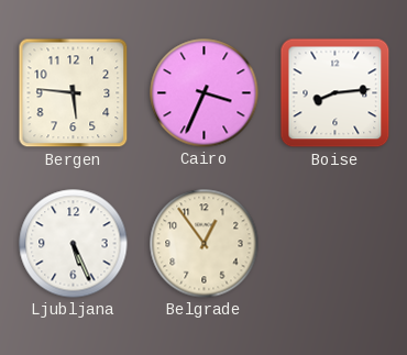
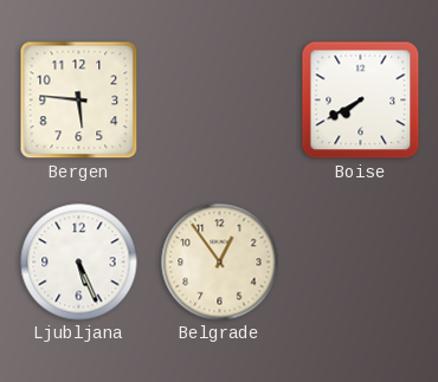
Cairo: 3:34 -> none
Boise: 8:14 -> 7:40
